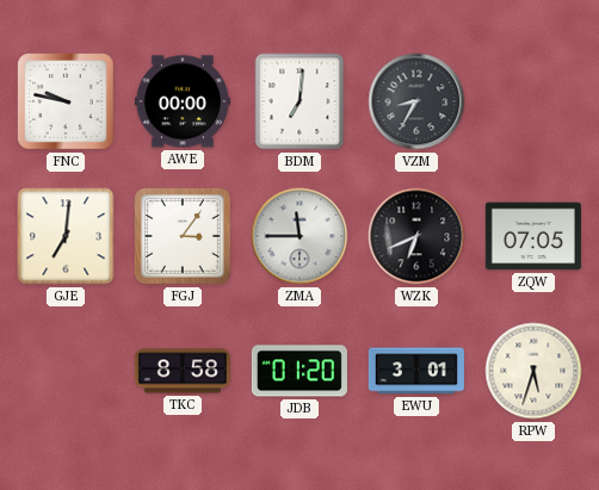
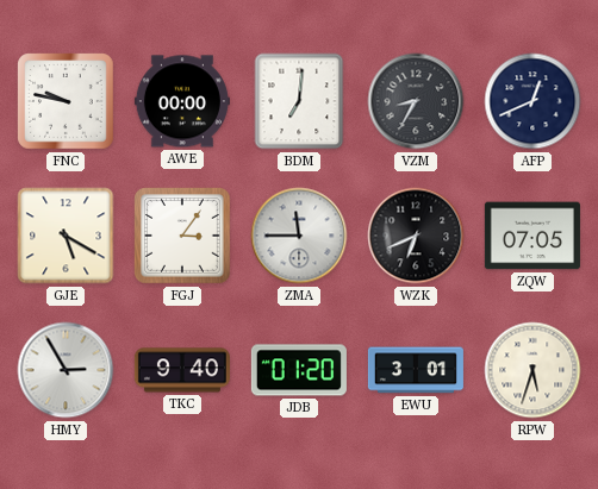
AFP: none -> 12:41
GJE: 7:01 -> 5:20
HMY: none -> 2:55
TKC: 8:58 -> 9:40
